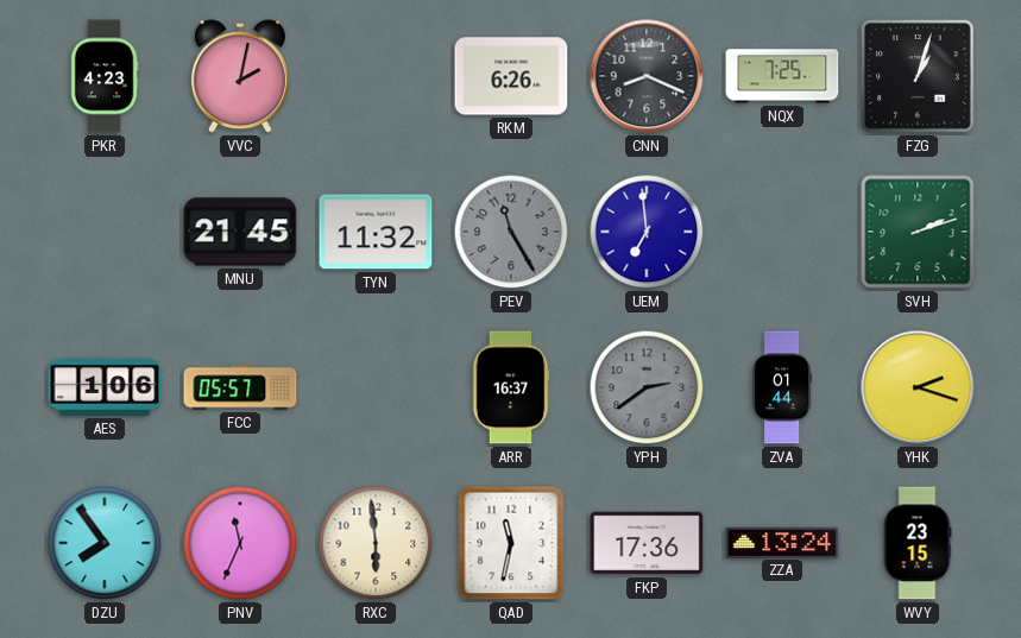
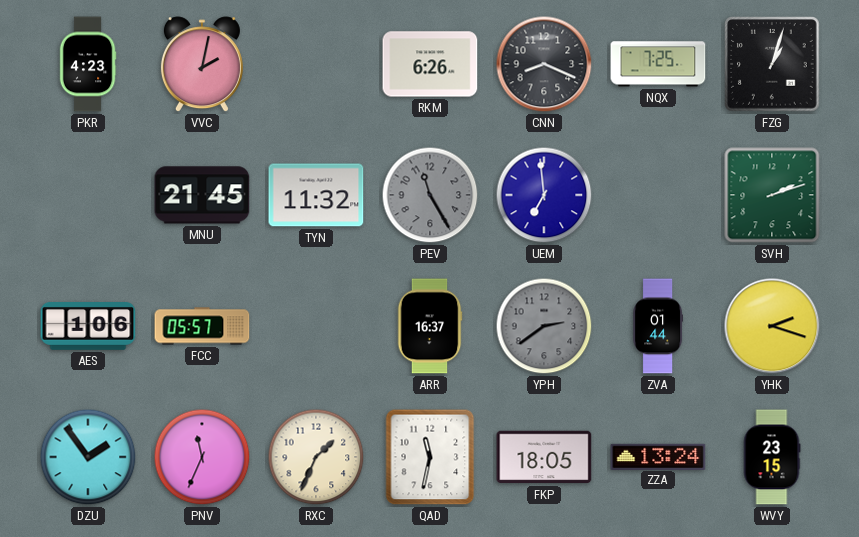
DZU: 7:54 -> 1:54
RXC: 5:59 -> 1:34
FKP: 17:36 -> 18:05
